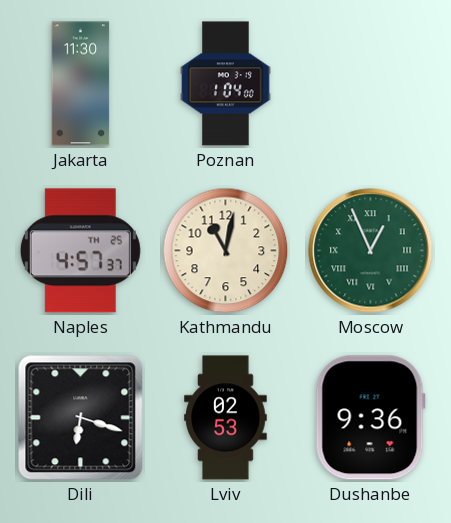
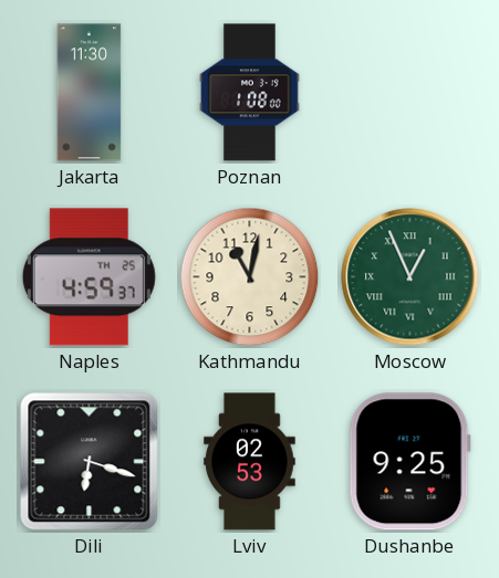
Poznan: 1:04 -> 1:08
Naples: 4:57 -> 4:59
Dushanbe: 9:36 -> 9:25
